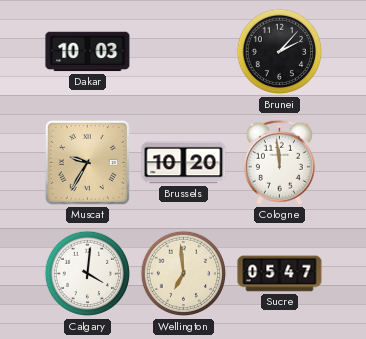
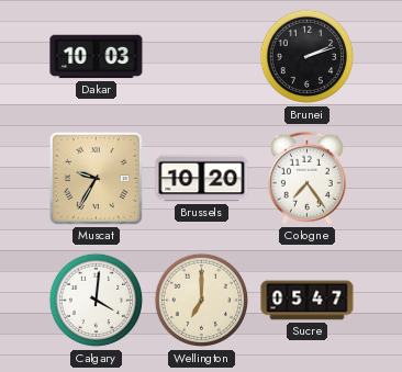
Brunei: 2:07 -> 2:12
Cologne: 11:59 -> 7:24
Wellington: 6:59 -> 7:00
